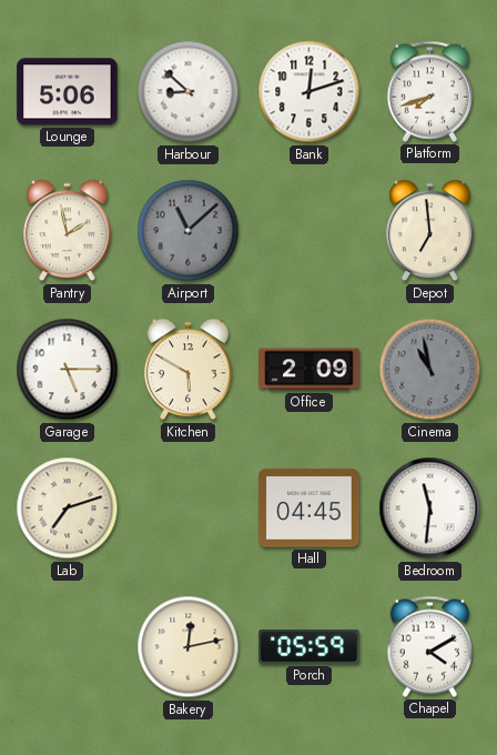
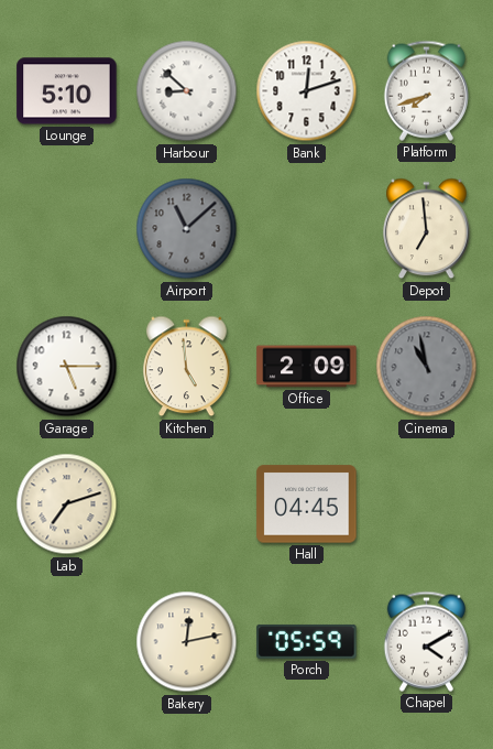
Lounge: 5:06 -> 5:10
Pantry: 1:58 -> none
Kitchen: 5:50 -> 4:59
Bedroom: 11:31 -> none
